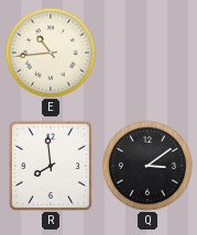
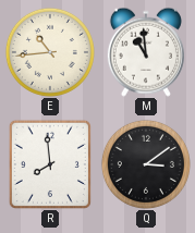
M: none -> 10:59
